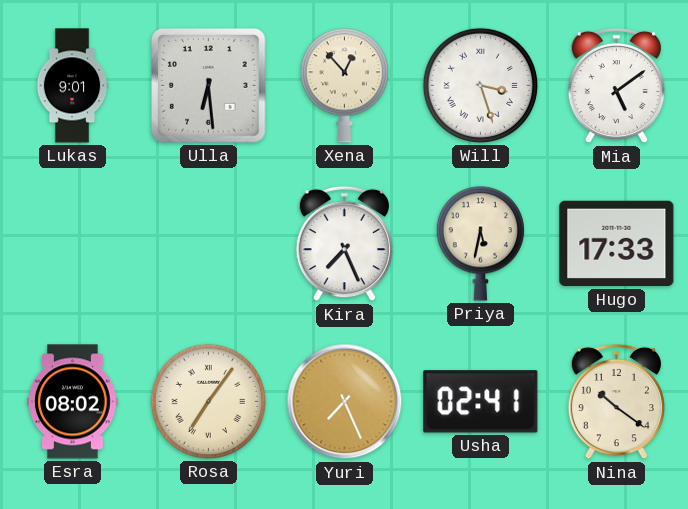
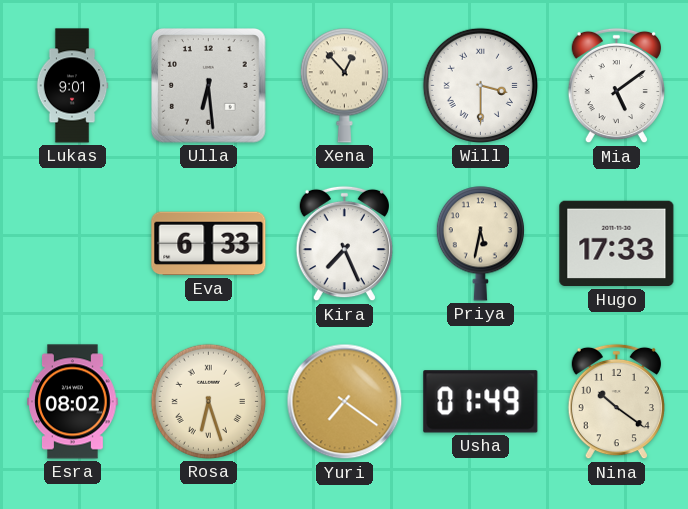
Will: 3:27 -> 3:30
Eva: none -> 6:33
Rosa: 7:06 -> 6:27
Yuri: 7:26 -> 7:21
Usha: 02:41 -> 01:49
